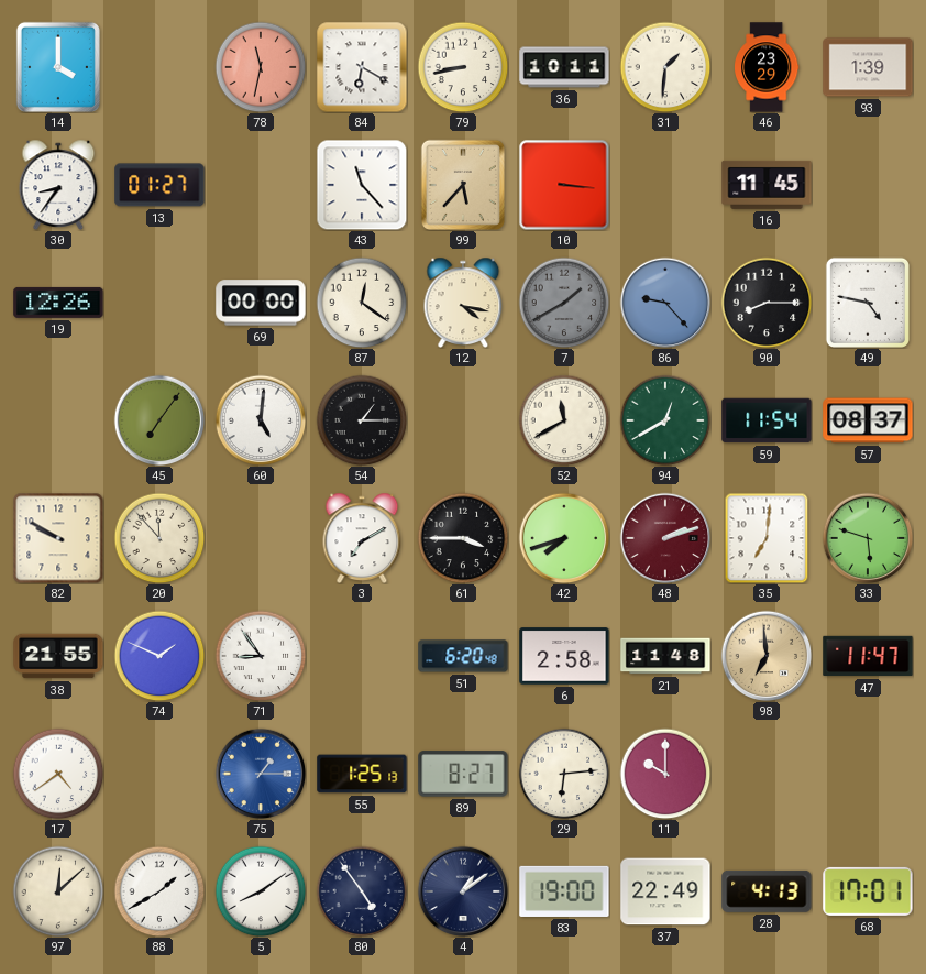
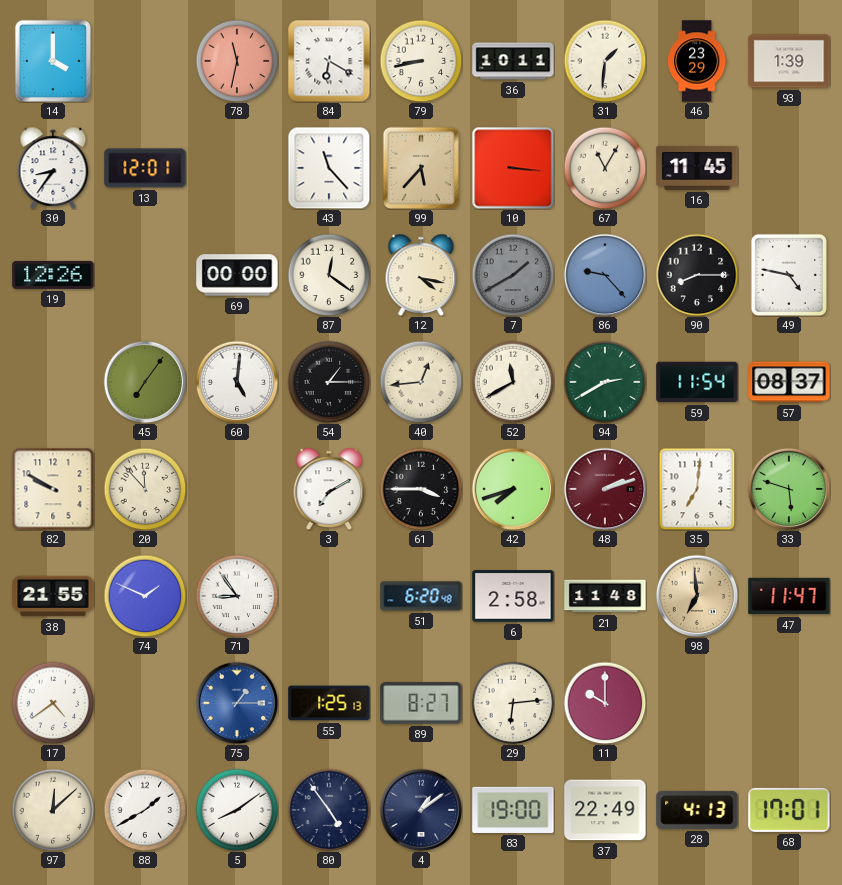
13: 01:27 -> 12:01
67: none -> 11:05
40: none -> 12:44
94: 12:40 -> 2:40
